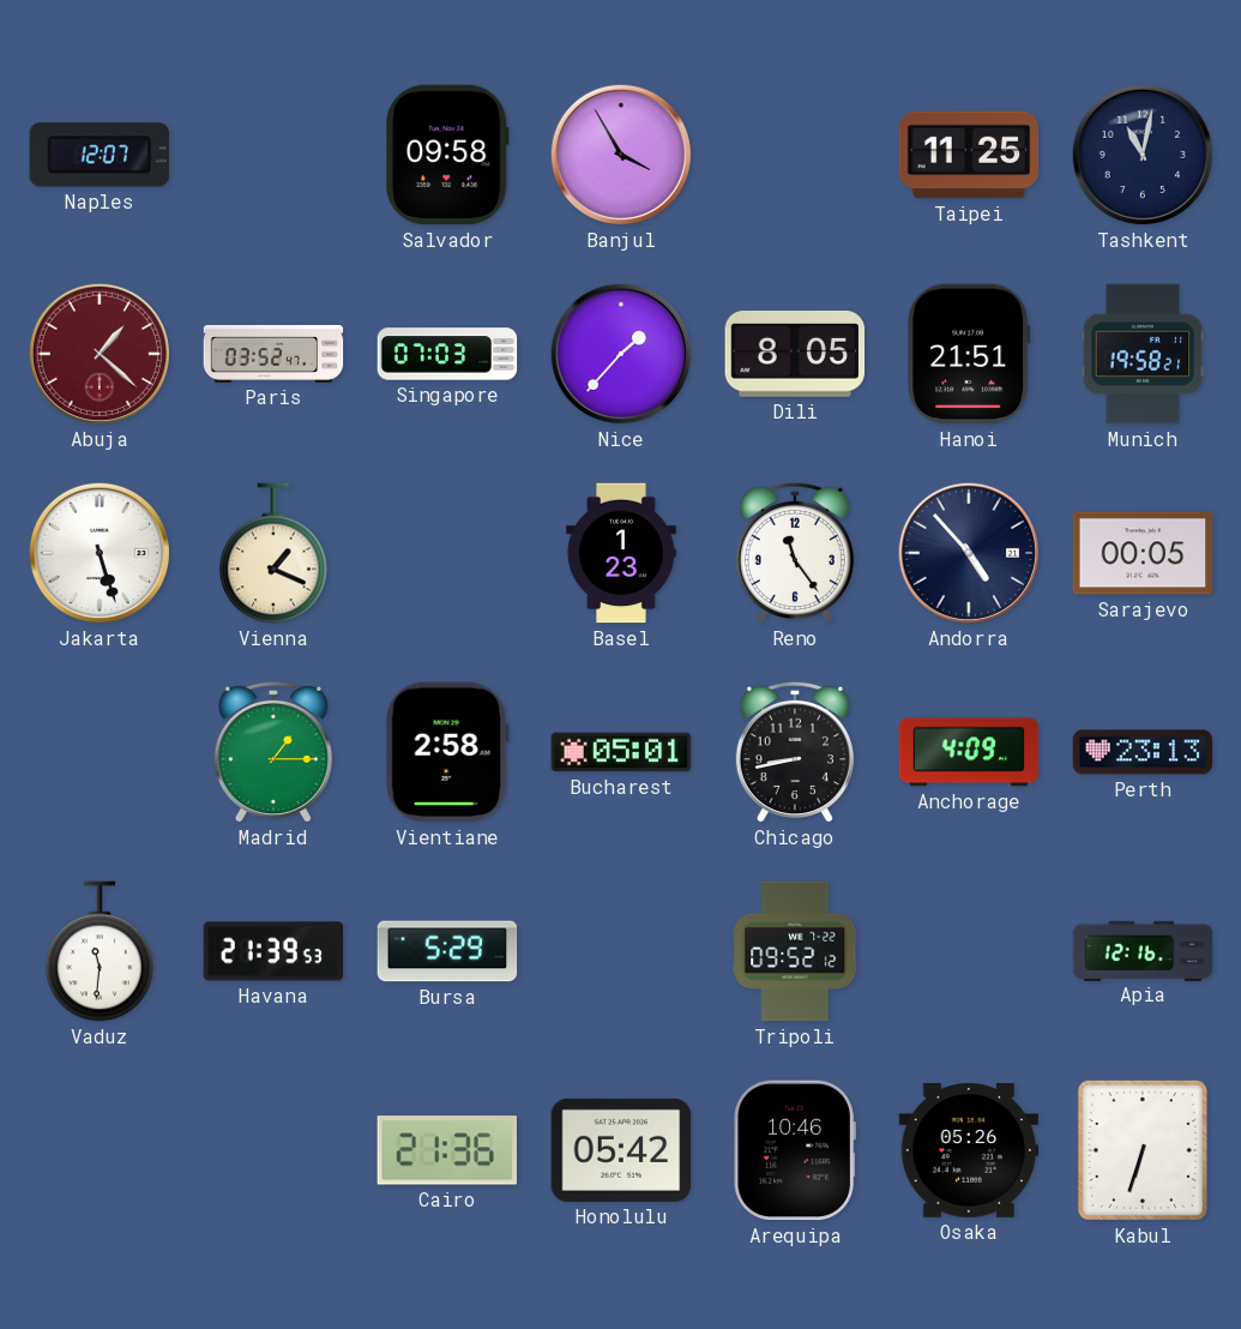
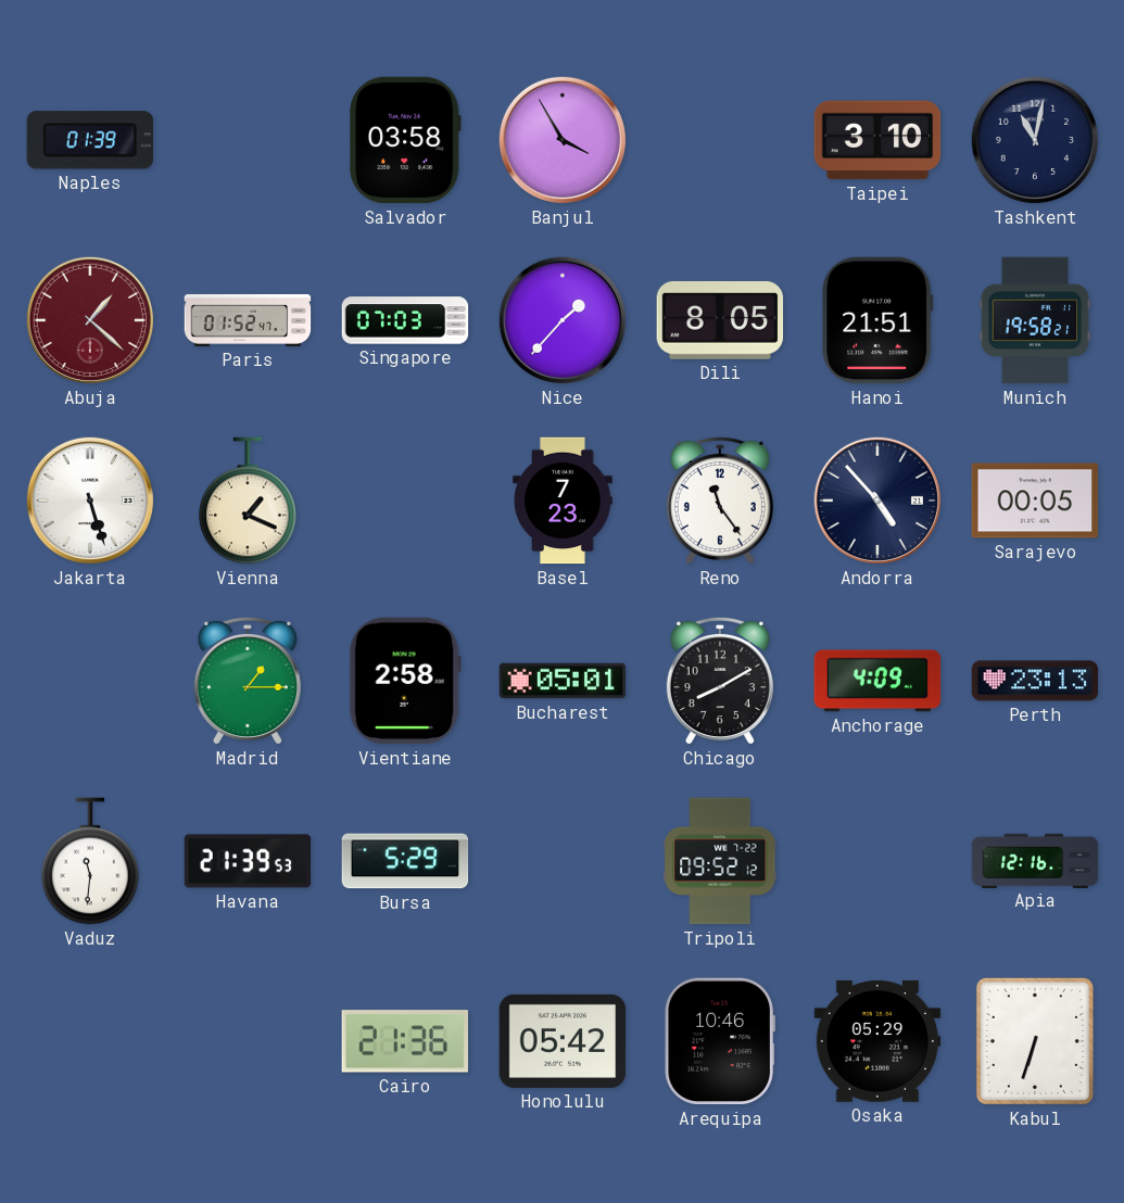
Naples: 12:07 -> 01:39
Salvador: 09:58 -> 03:58
Taipei: 11:25 -> 3:10
Paris: 03:52 -> 01:52
Basel: 1:23 -> 7:23
Chicago: 8:43 -> 8:10
Osaka: 05:26 -> 05:29
